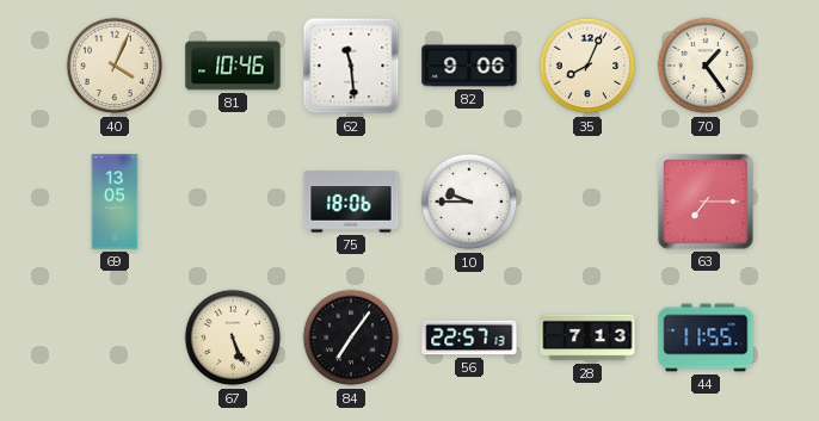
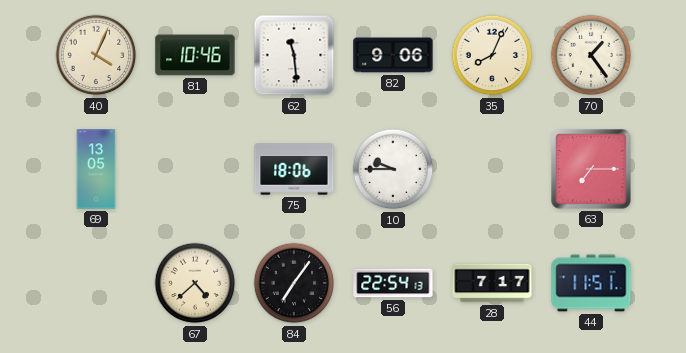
67: 5:26 -> 4:38
56: 22:57 -> 22:54
28: 7:13 -> 7:17
44: 11:55 -> 11:51
